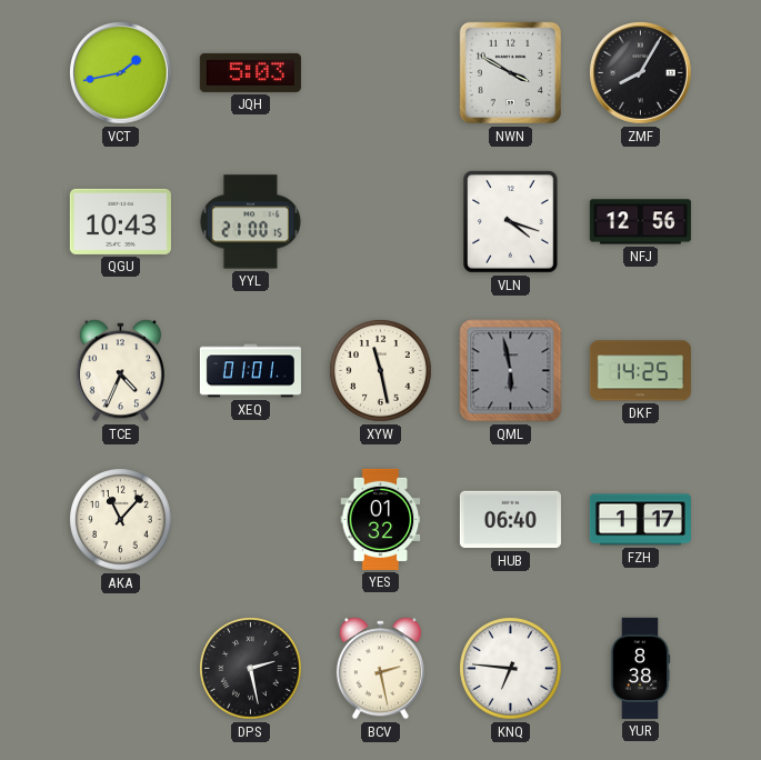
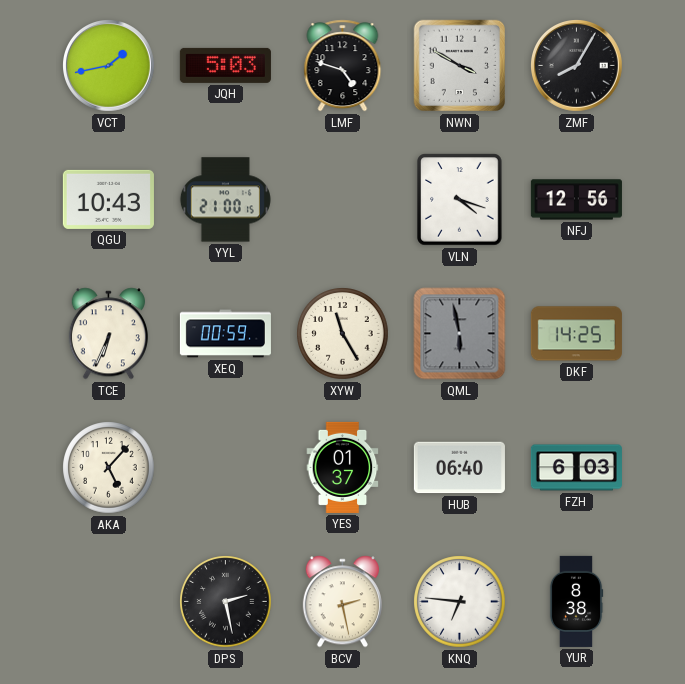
LMF: none -> 4:48
TCE: 4:34 -> 6:34
XEQ: 01:01 -> 00:59
XYW: 11:28 -> 11:25
AKA: 11:07 -> 5:07
YES: 01:32 -> 01:37
FZH: 1:17 -> 6:03
